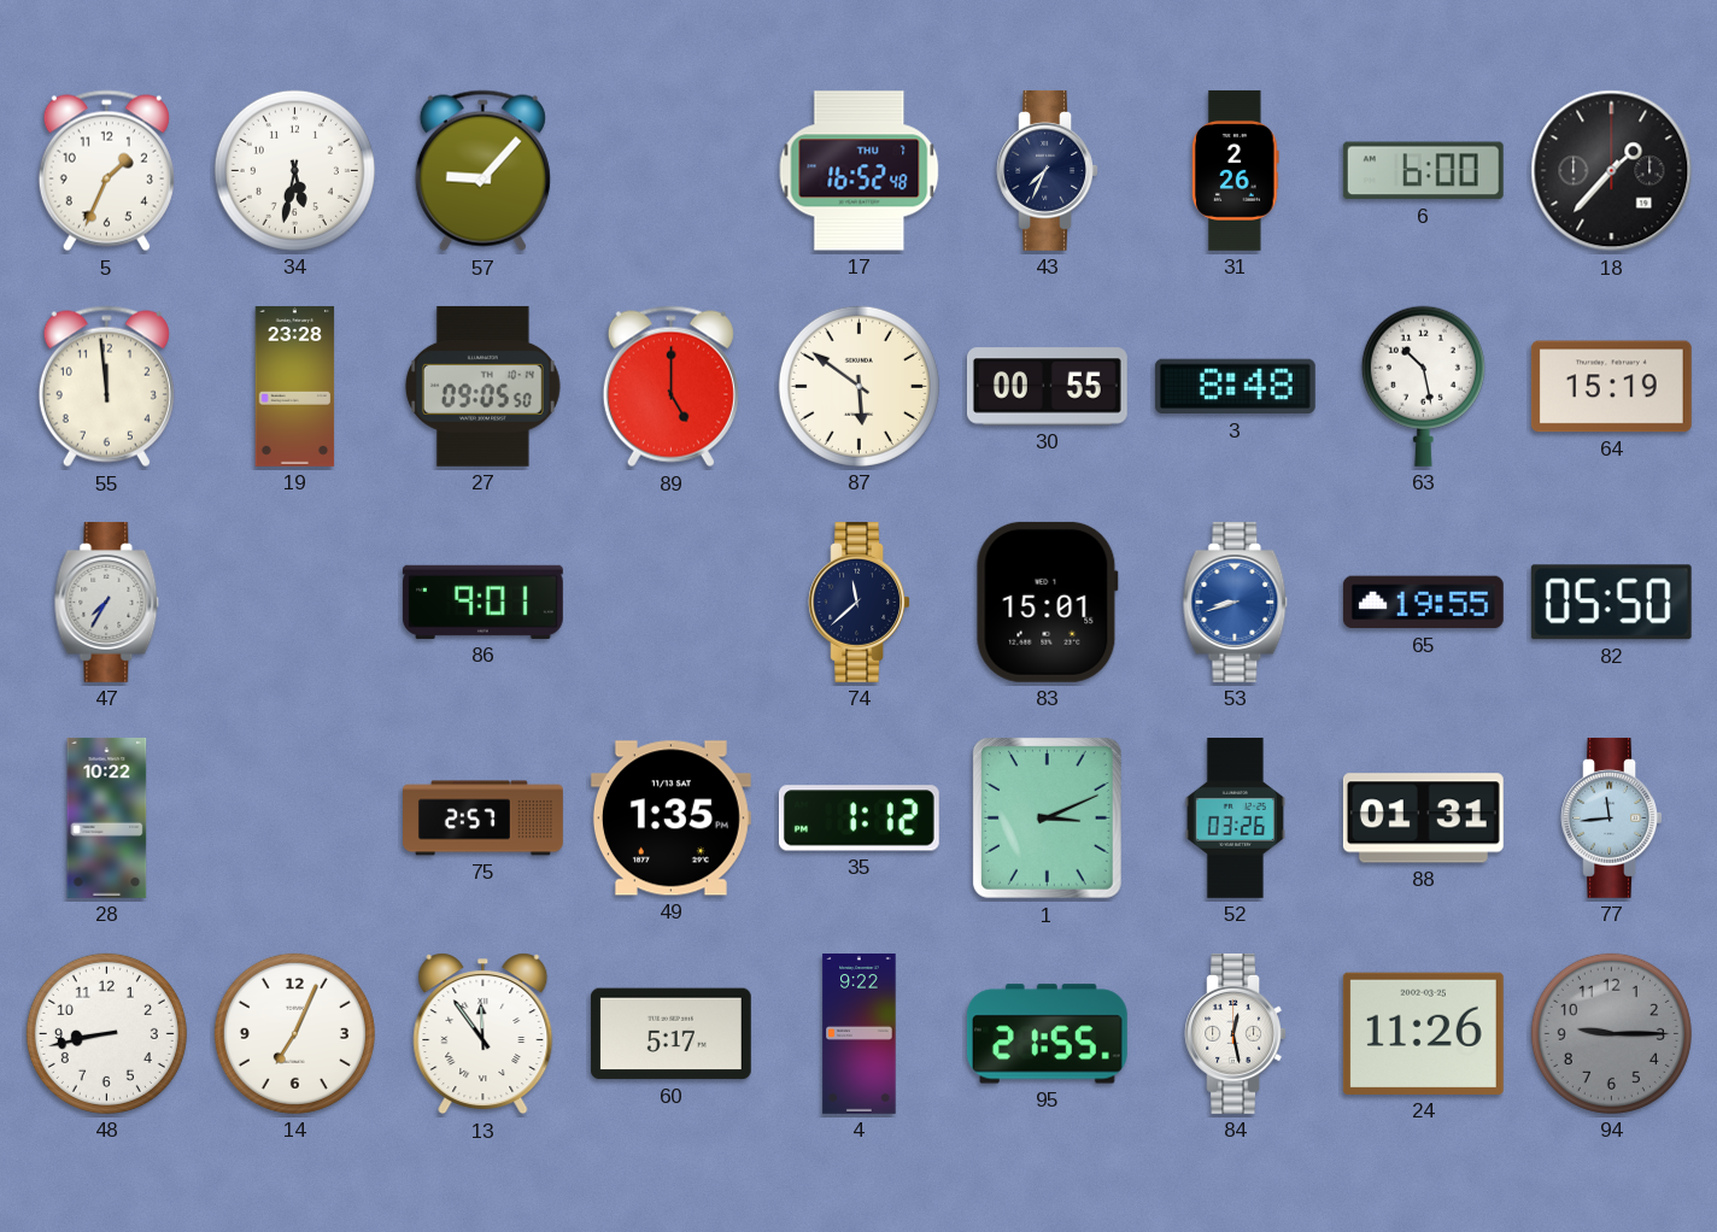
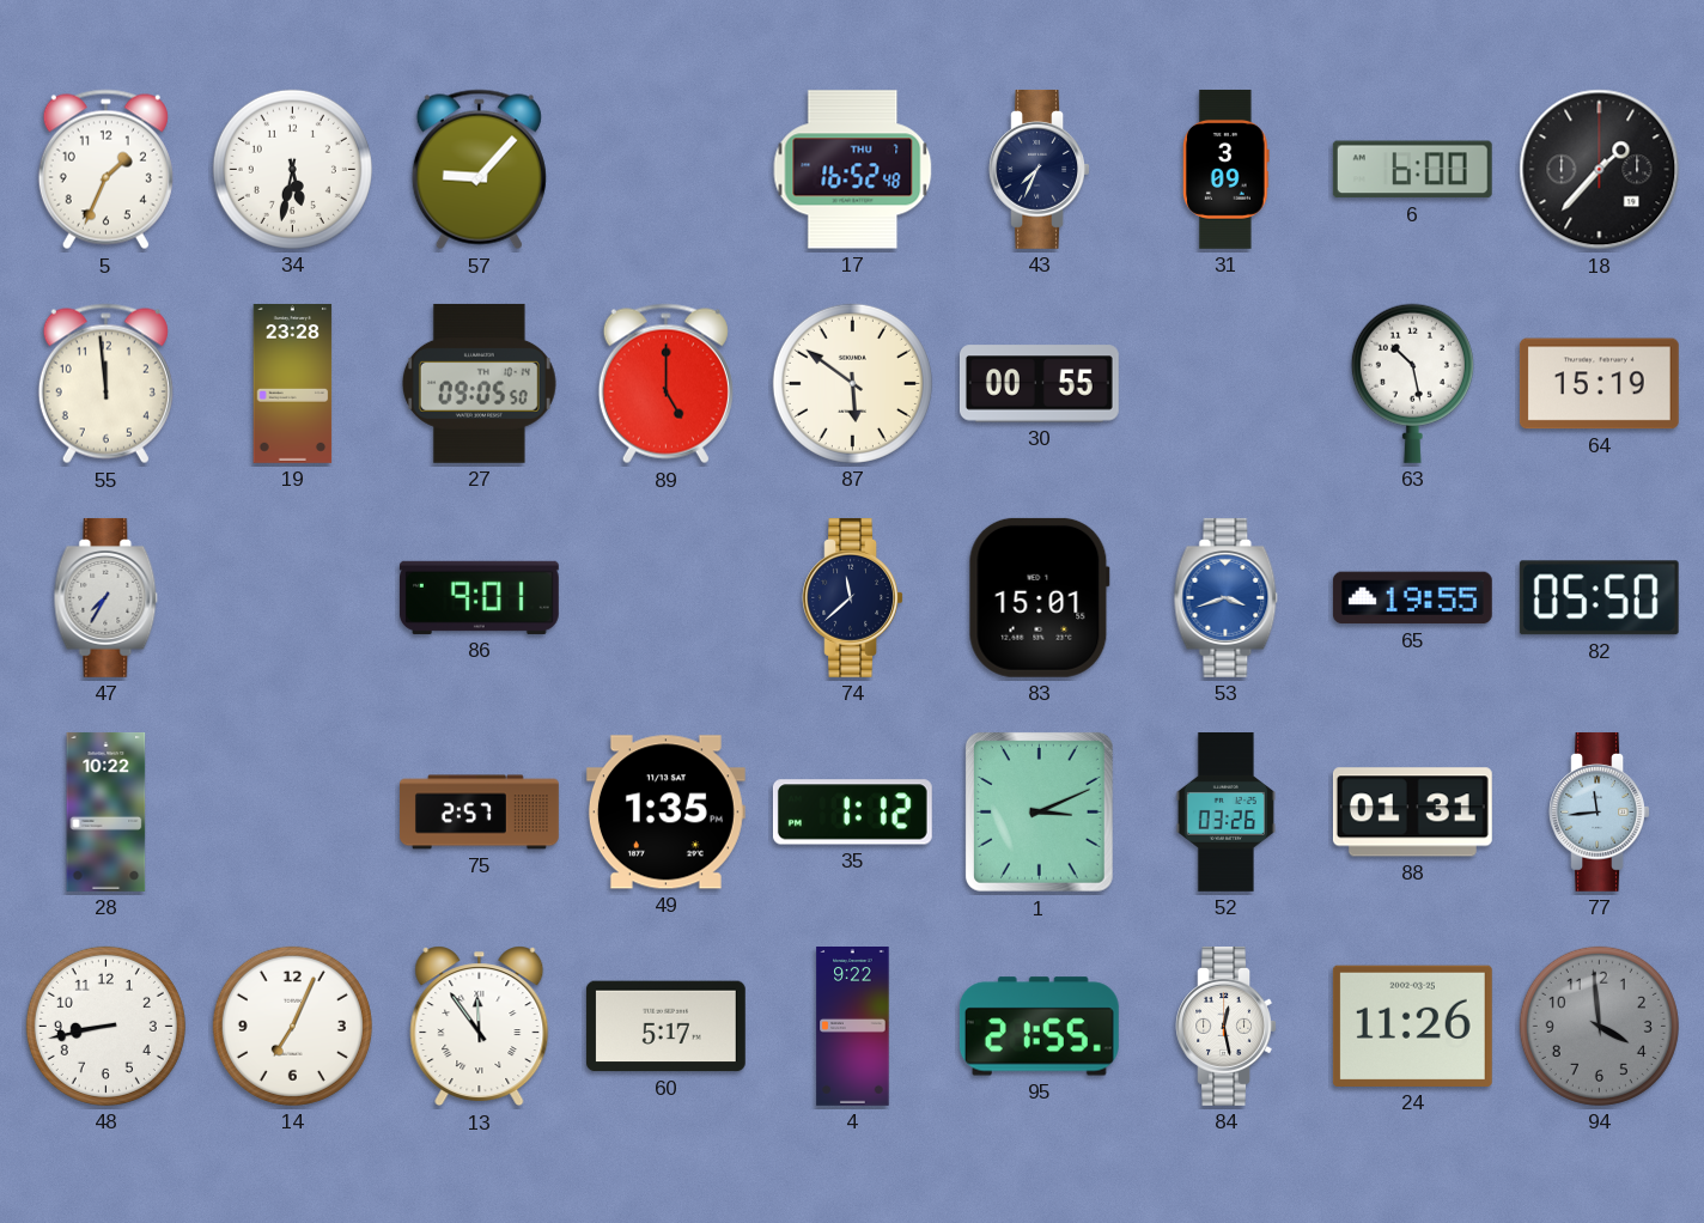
31: 2:26 -> 3:09
3: 8:48 -> none
53: 8:42 -> 3:42
94: 9:15 -> 3:59
